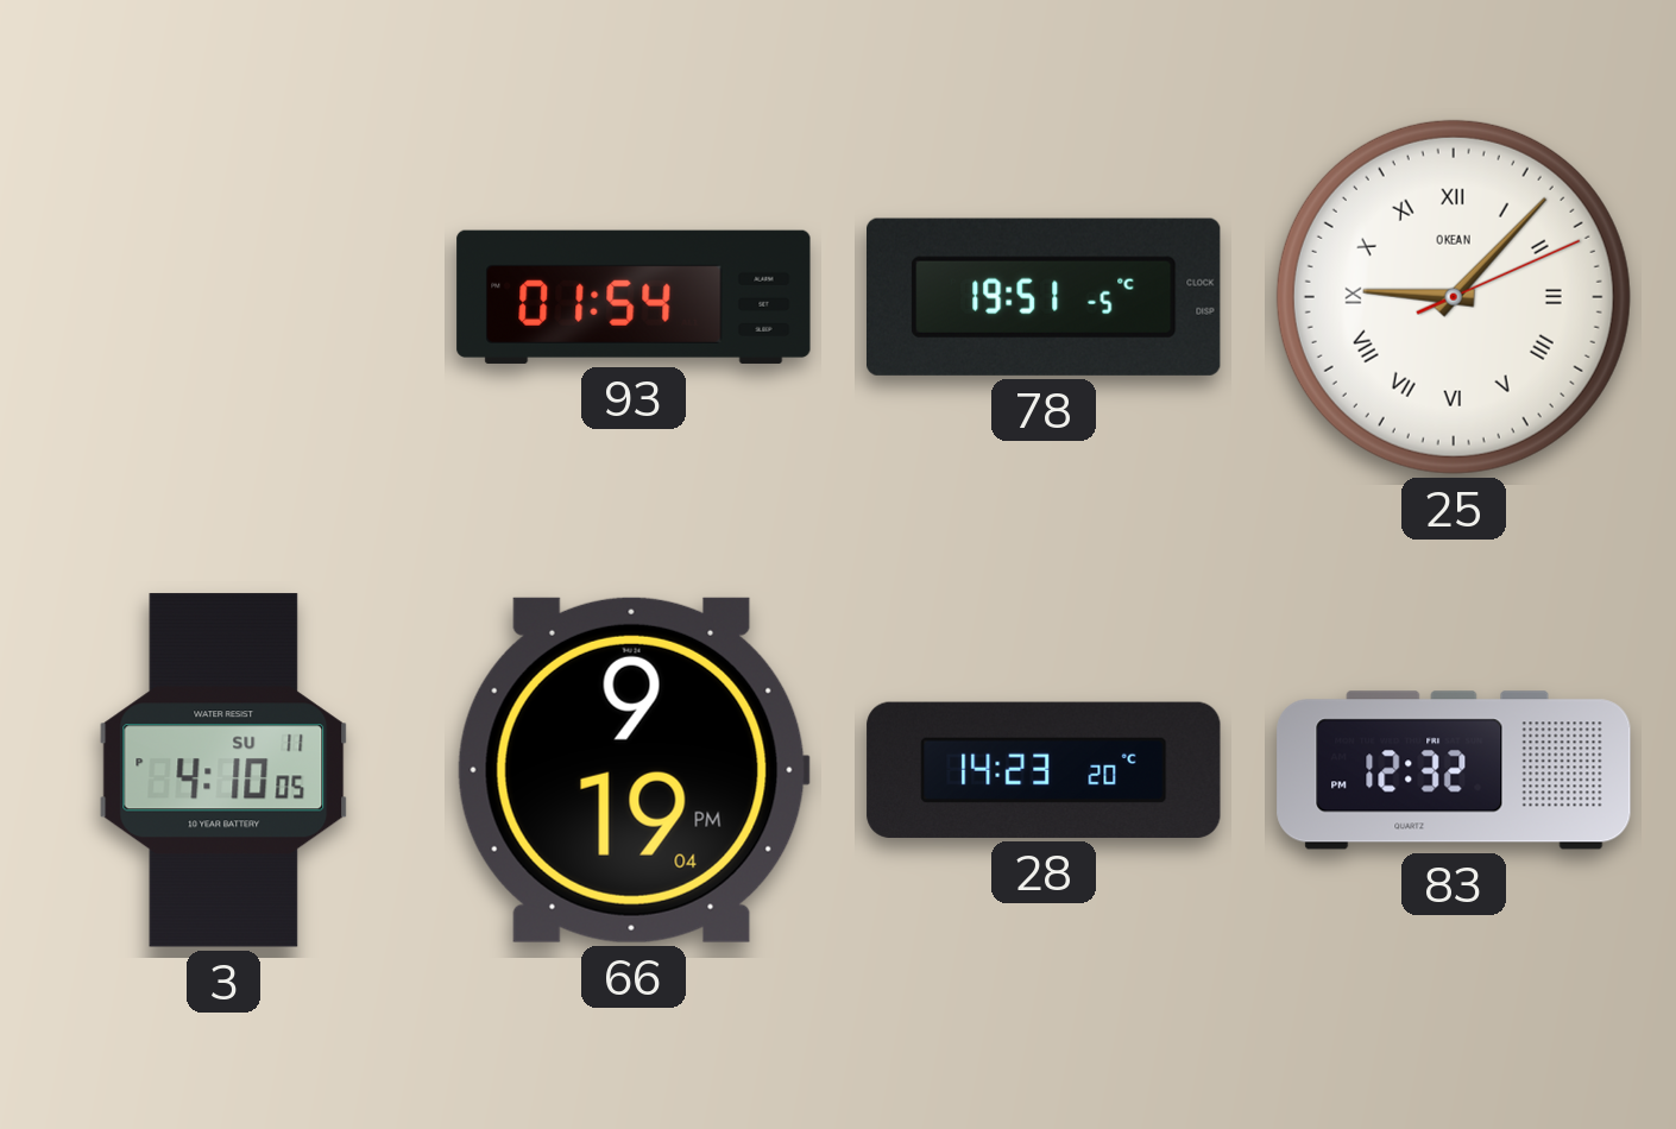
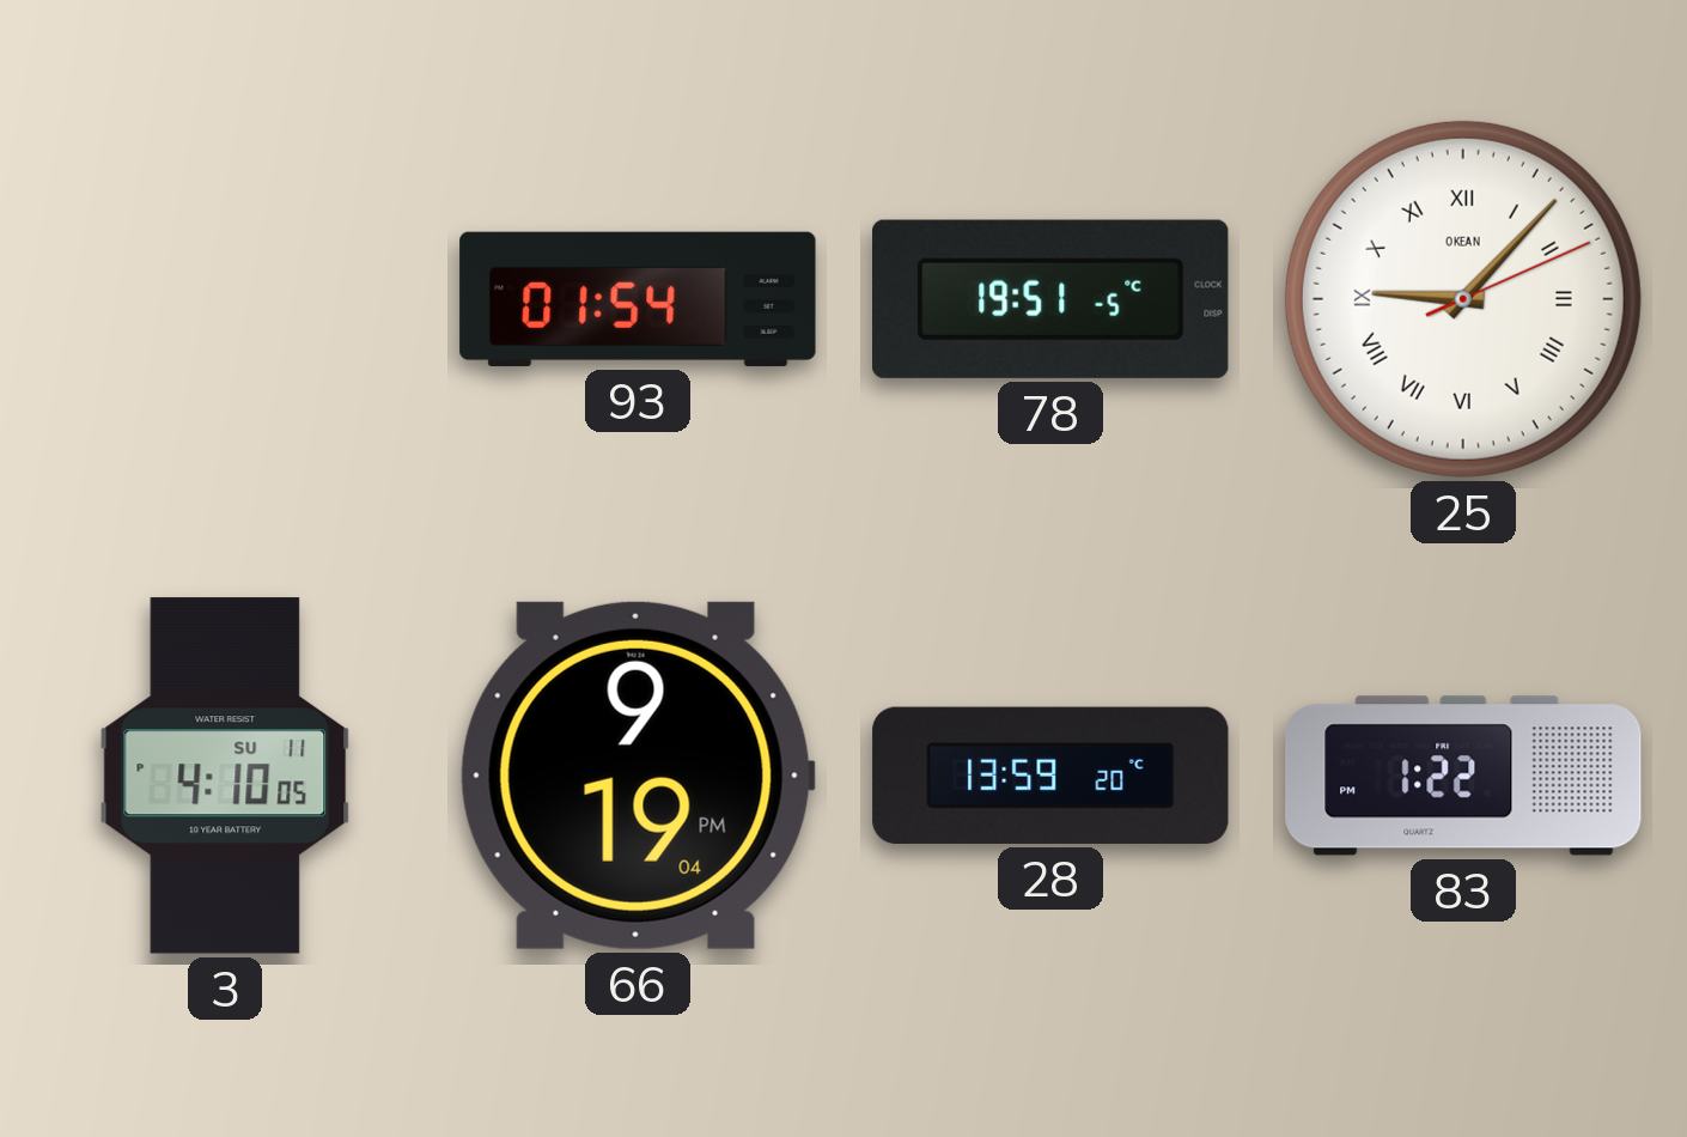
28: 14:23 -> 13:59
83: 12:32 -> 1:22
